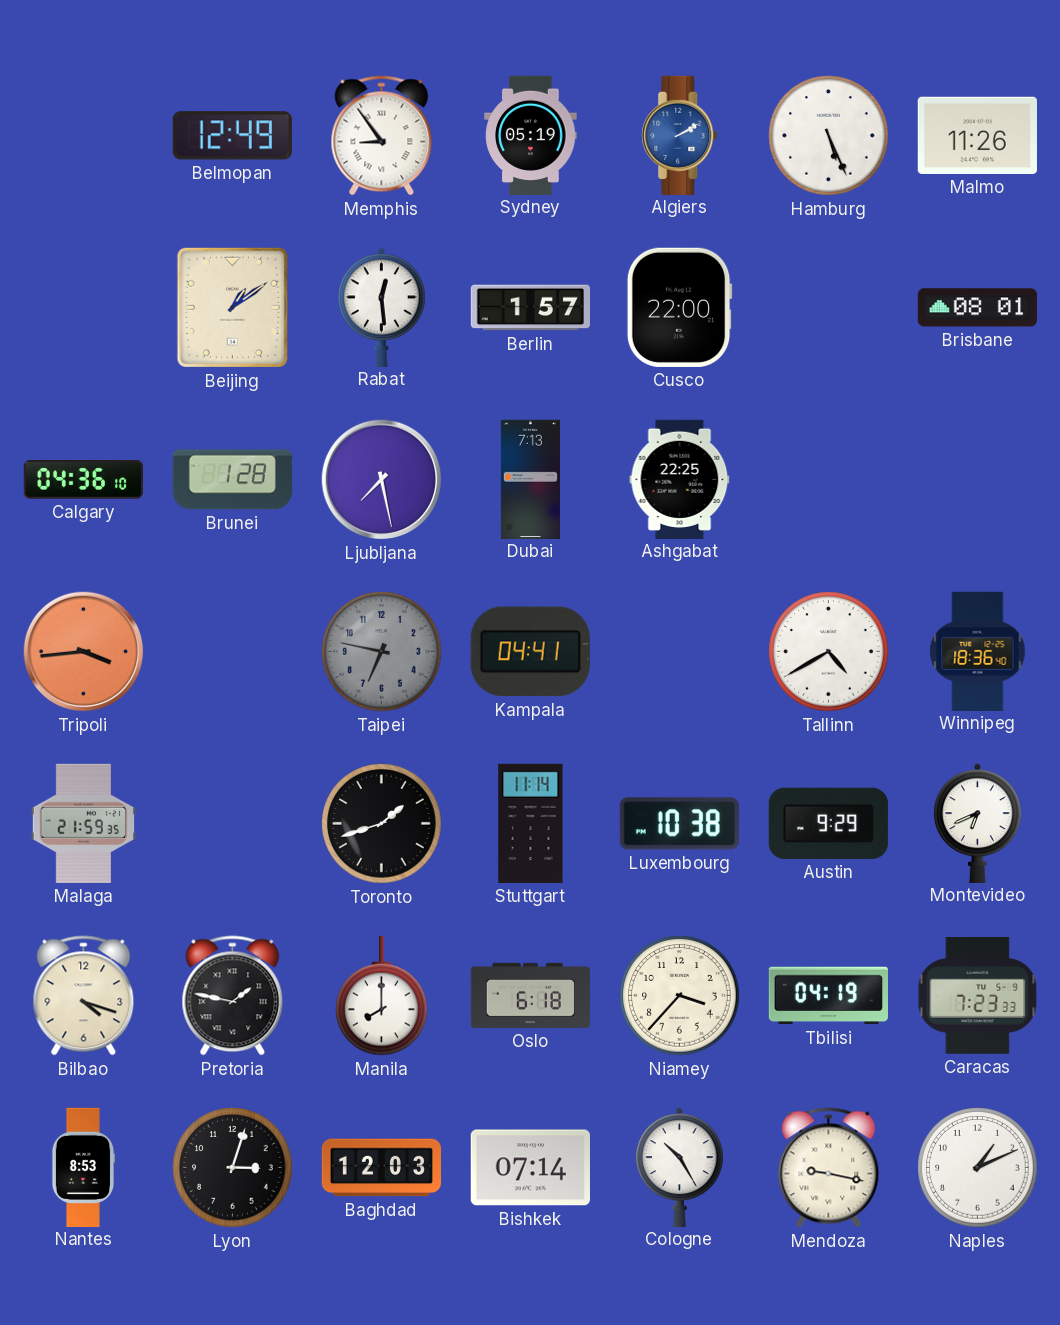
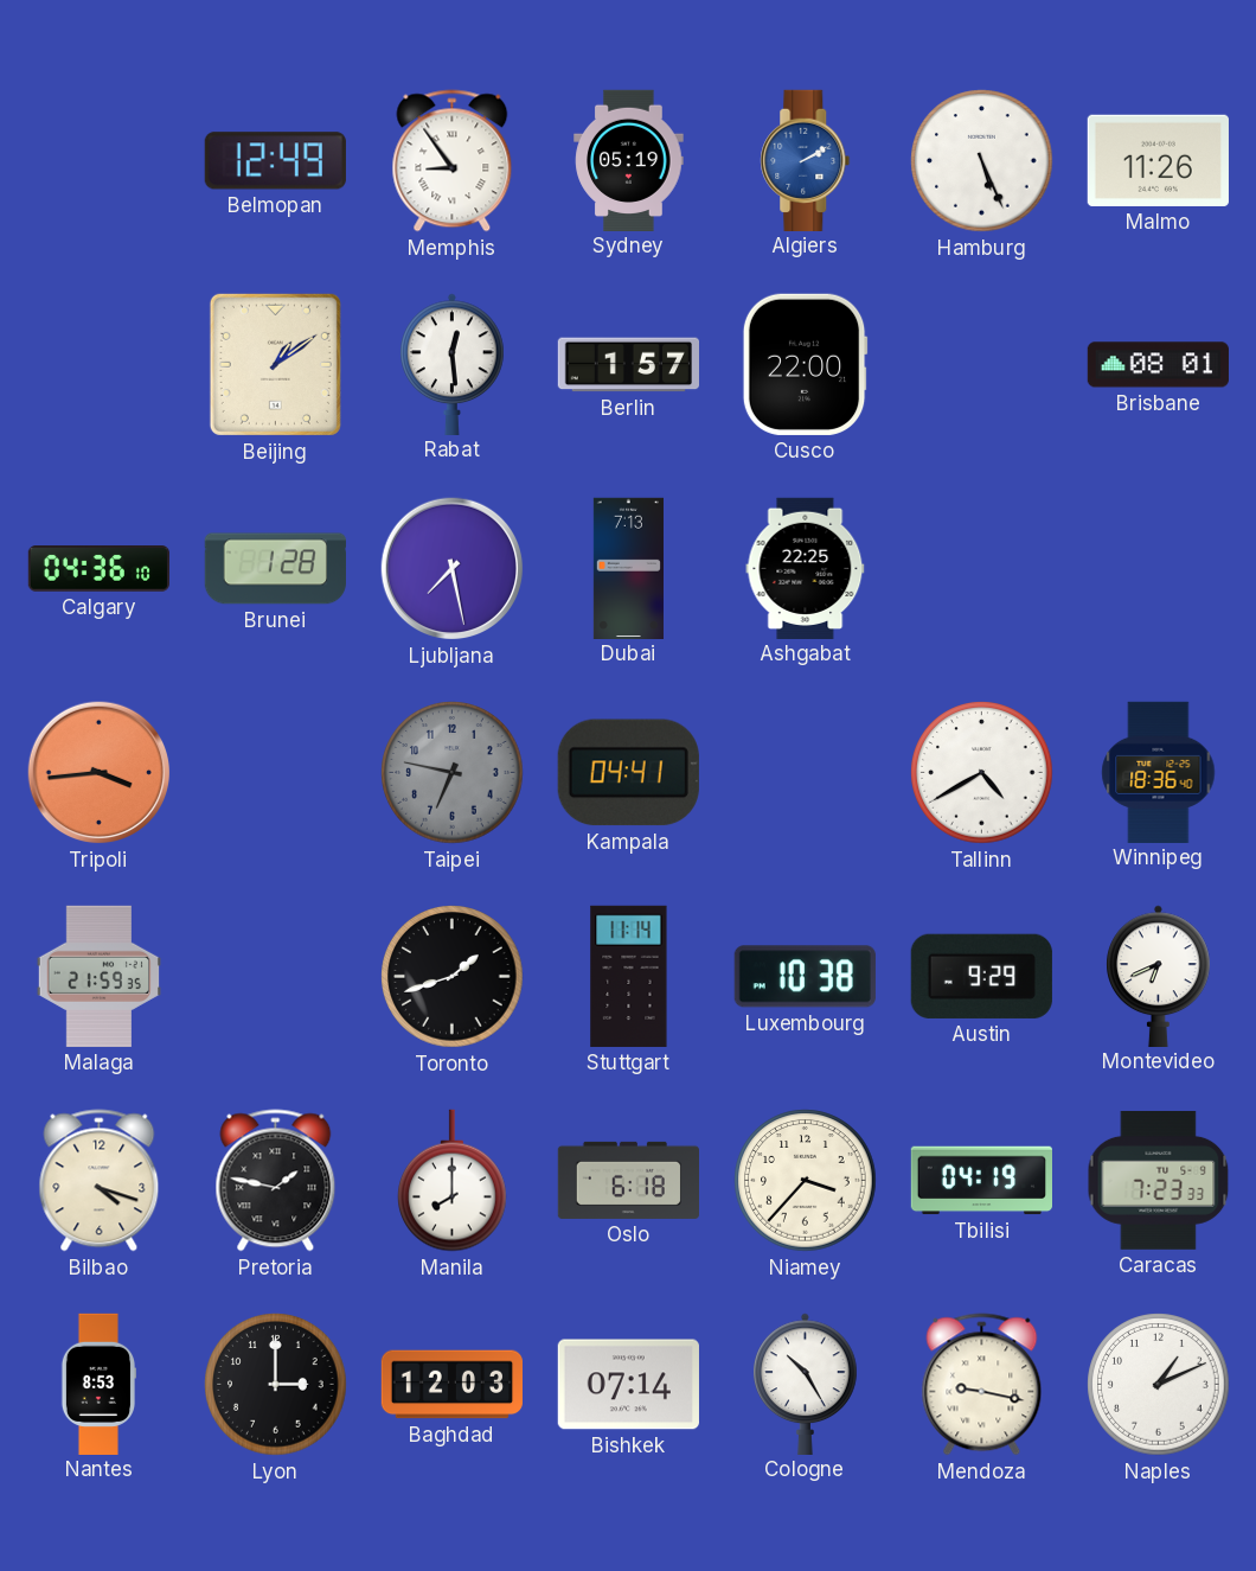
Lyon: 3:03 -> 3:00
